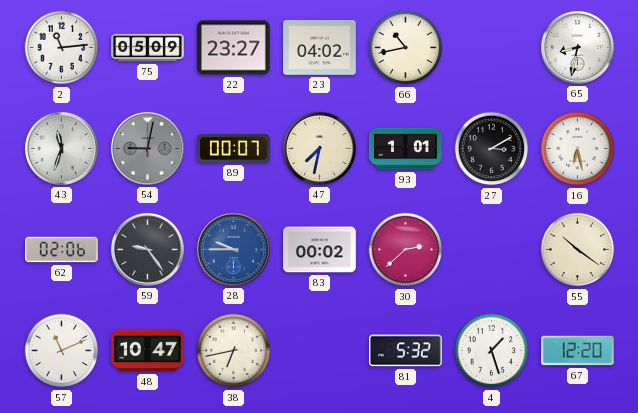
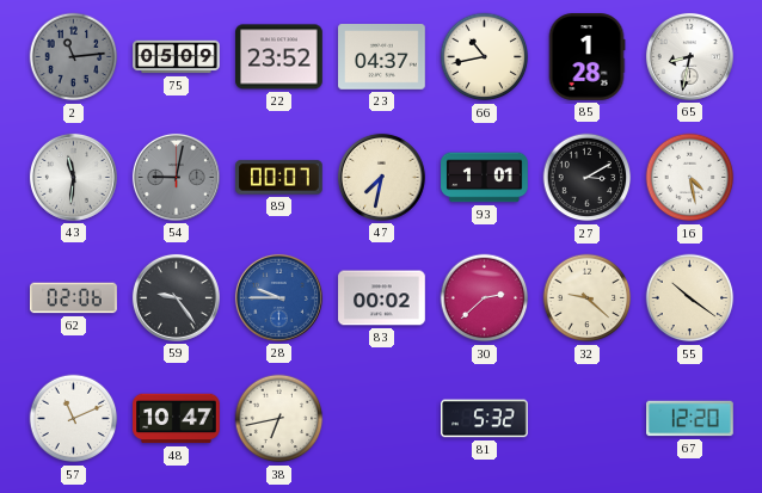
2 dial: white -> grey
22: 23:27 -> 23:52
23: 04:02 -> 04:37
85: none -> 1:28
43: 11:33 -> 11:31
16: 6:28 -> 4:28
32: none -> 9:22
4: 1:27 -> none
